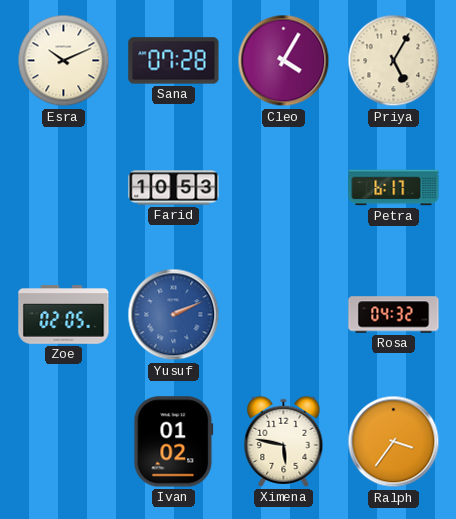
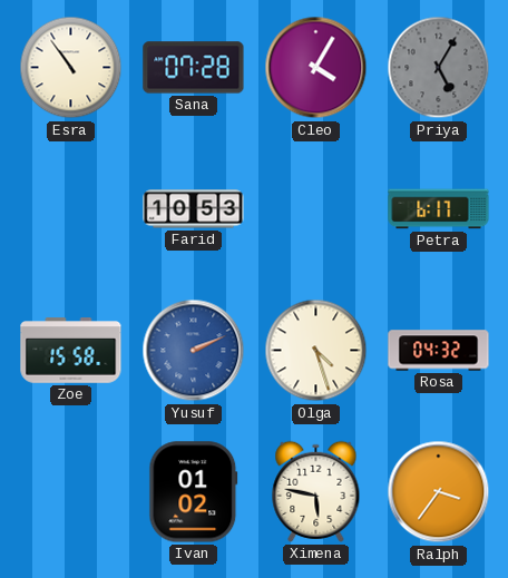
Esra: 10:11 -> 10:54
Priya dial: cream -> grey
Zoe: 02:05 -> 15:58
Olga: none -> 4:27
